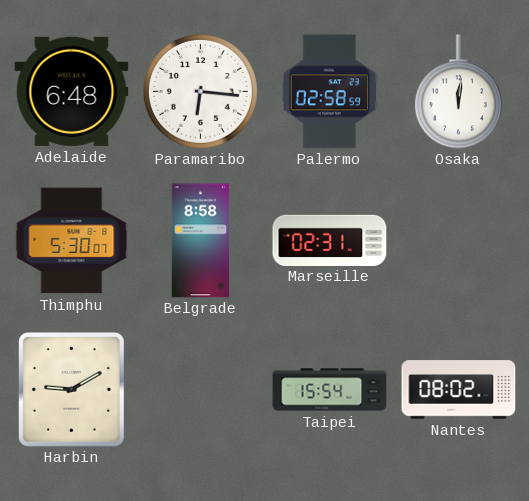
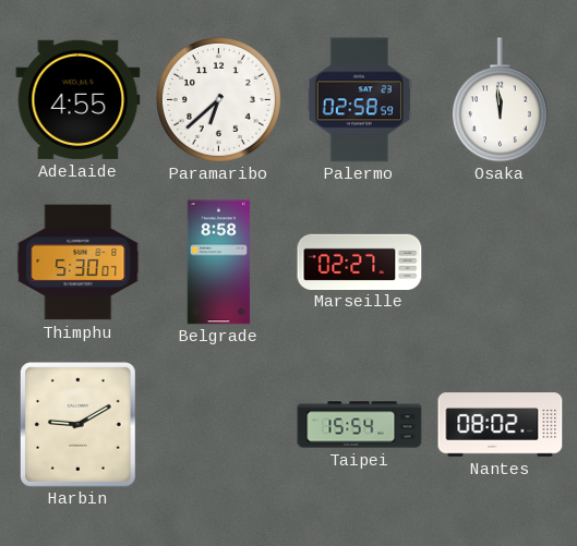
Adelaide: 6:48 -> 4:55
Paramaribo: 6:16 -> 6:38
Osaka: 12:01 -> 11:59
Marseille: 02:31 -> 02:27
